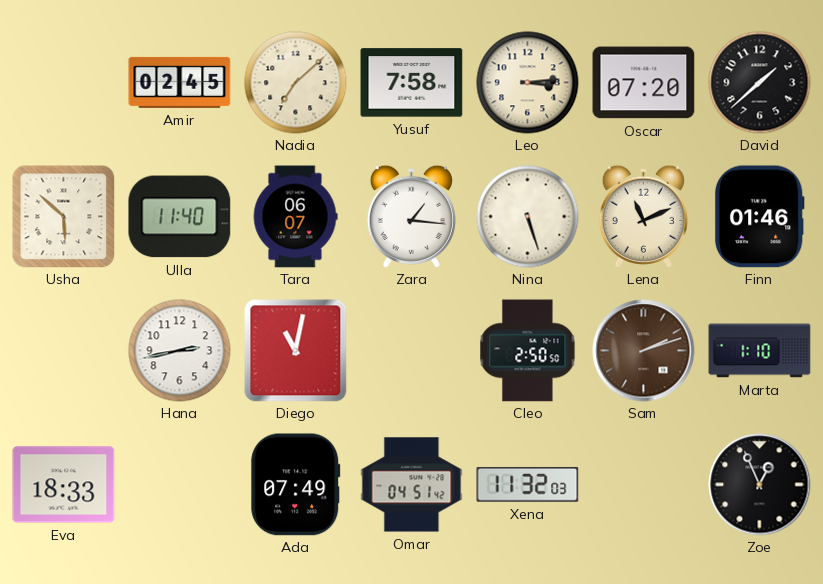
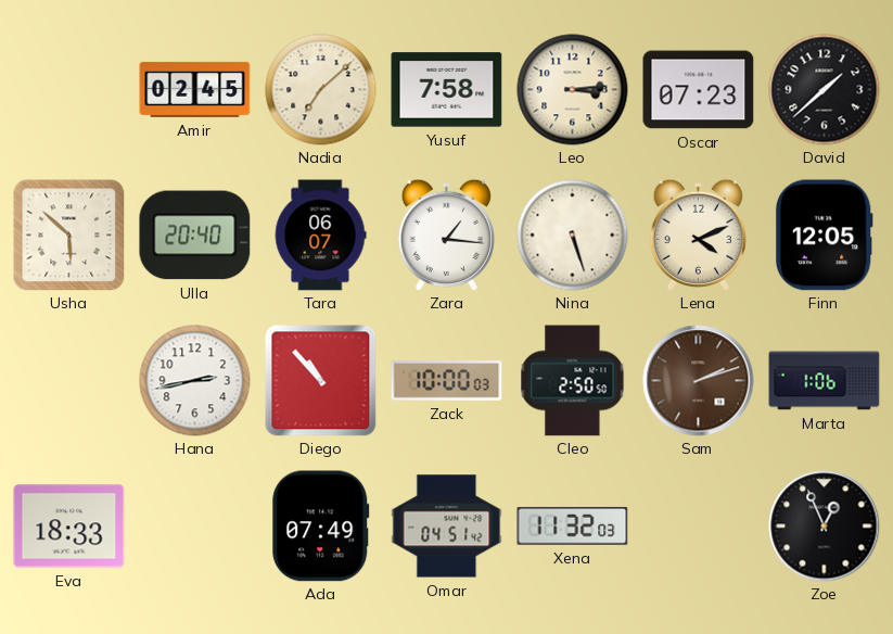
Oscar: 07:20 -> 07:23
Ulla: 11:40 -> 20:40
Lena: 11:11 -> 4:11
Finn: 01:46 -> 12:05
Diego: 11:02 -> 10:53
Zack: none -> 10:00
Marta: 1:10 -> 1:06
